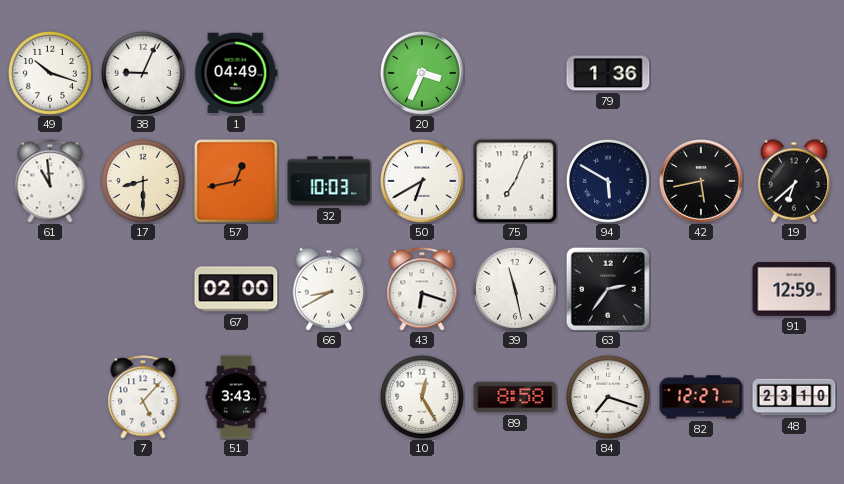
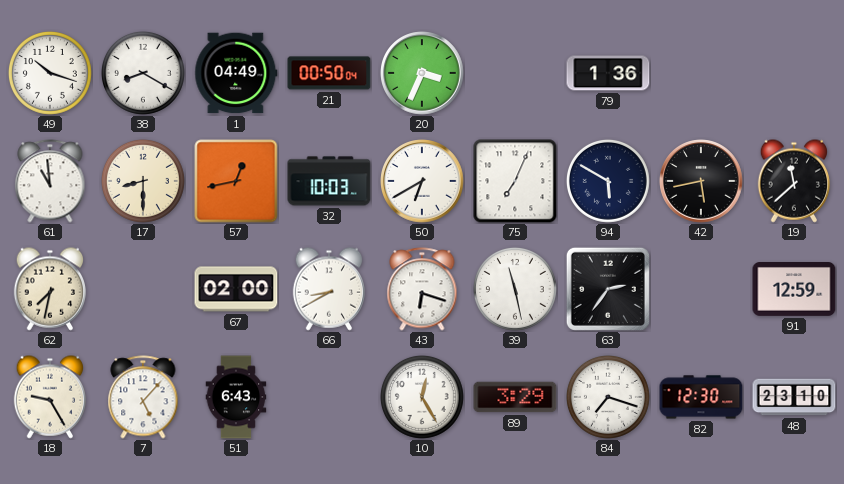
38: 9:04 -> 8:20
21: none -> 00:50
19: 6:38 -> 11:38
62: none -> 7:32
18: none -> 9:25
51: 3:43 -> 6:43
89: 8:58 -> 3:29
82: 12:27 -> 12:30
